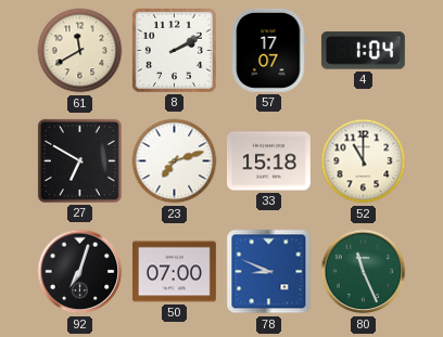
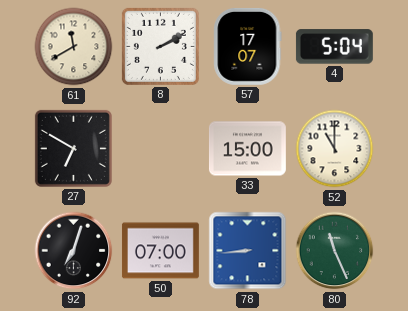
4: 1:04 -> 5:04
23: 7:12 -> none
33: 15:18 -> 15:00
78: 8:49 -> 8:44
